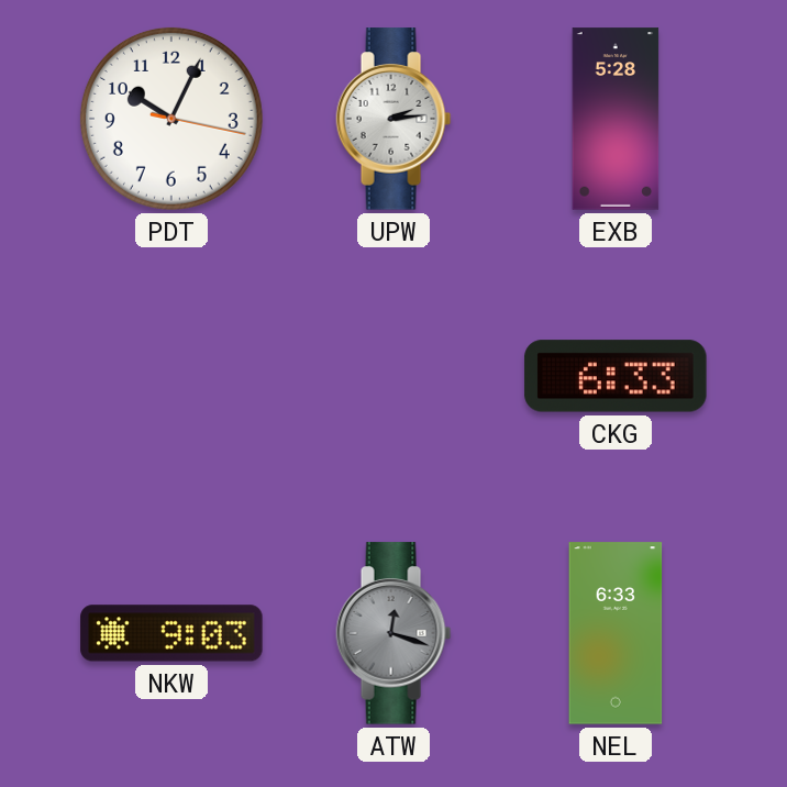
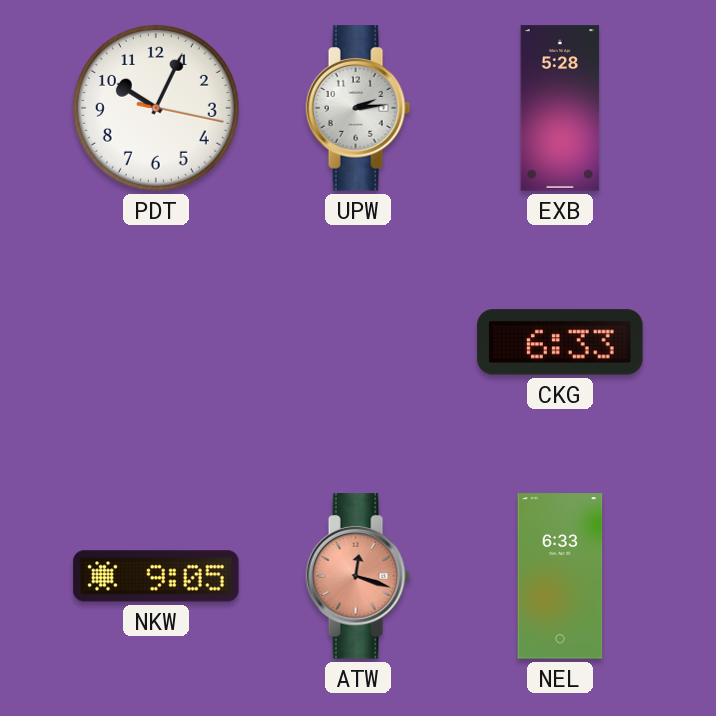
NKW: 9:03 -> 9:05
ATW dial: grey -> salmon
